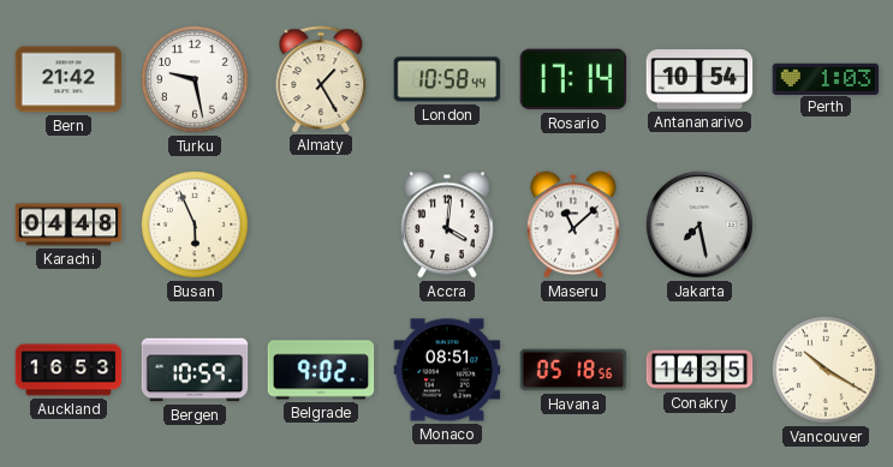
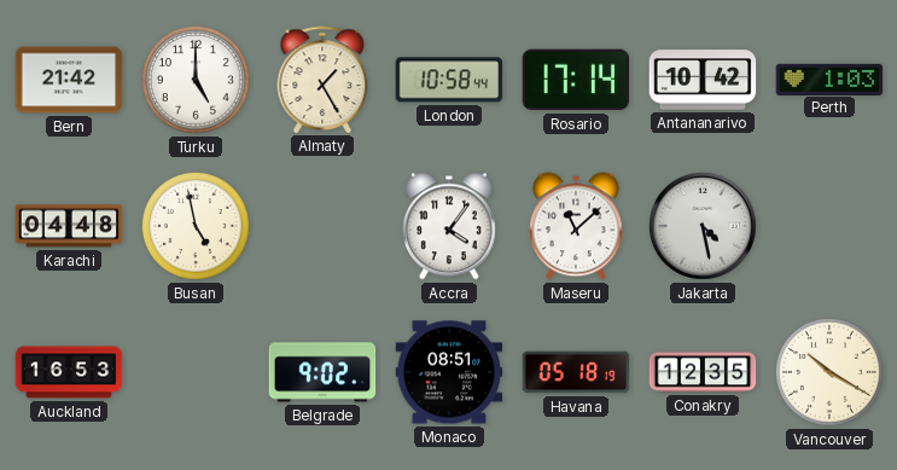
Turku: 9:28 -> 5:00
Antananarivo: 10:54 -> 10:42
Busan: 5:56 -> 4:58
Accra: 4:01 -> 4:06
Jakarta: 7:28 -> 4:28
Bergen: 10:59 -> none
Havana: 05:18:56 -> 05:18:19
Conakry: 14:35 -> 12:35
